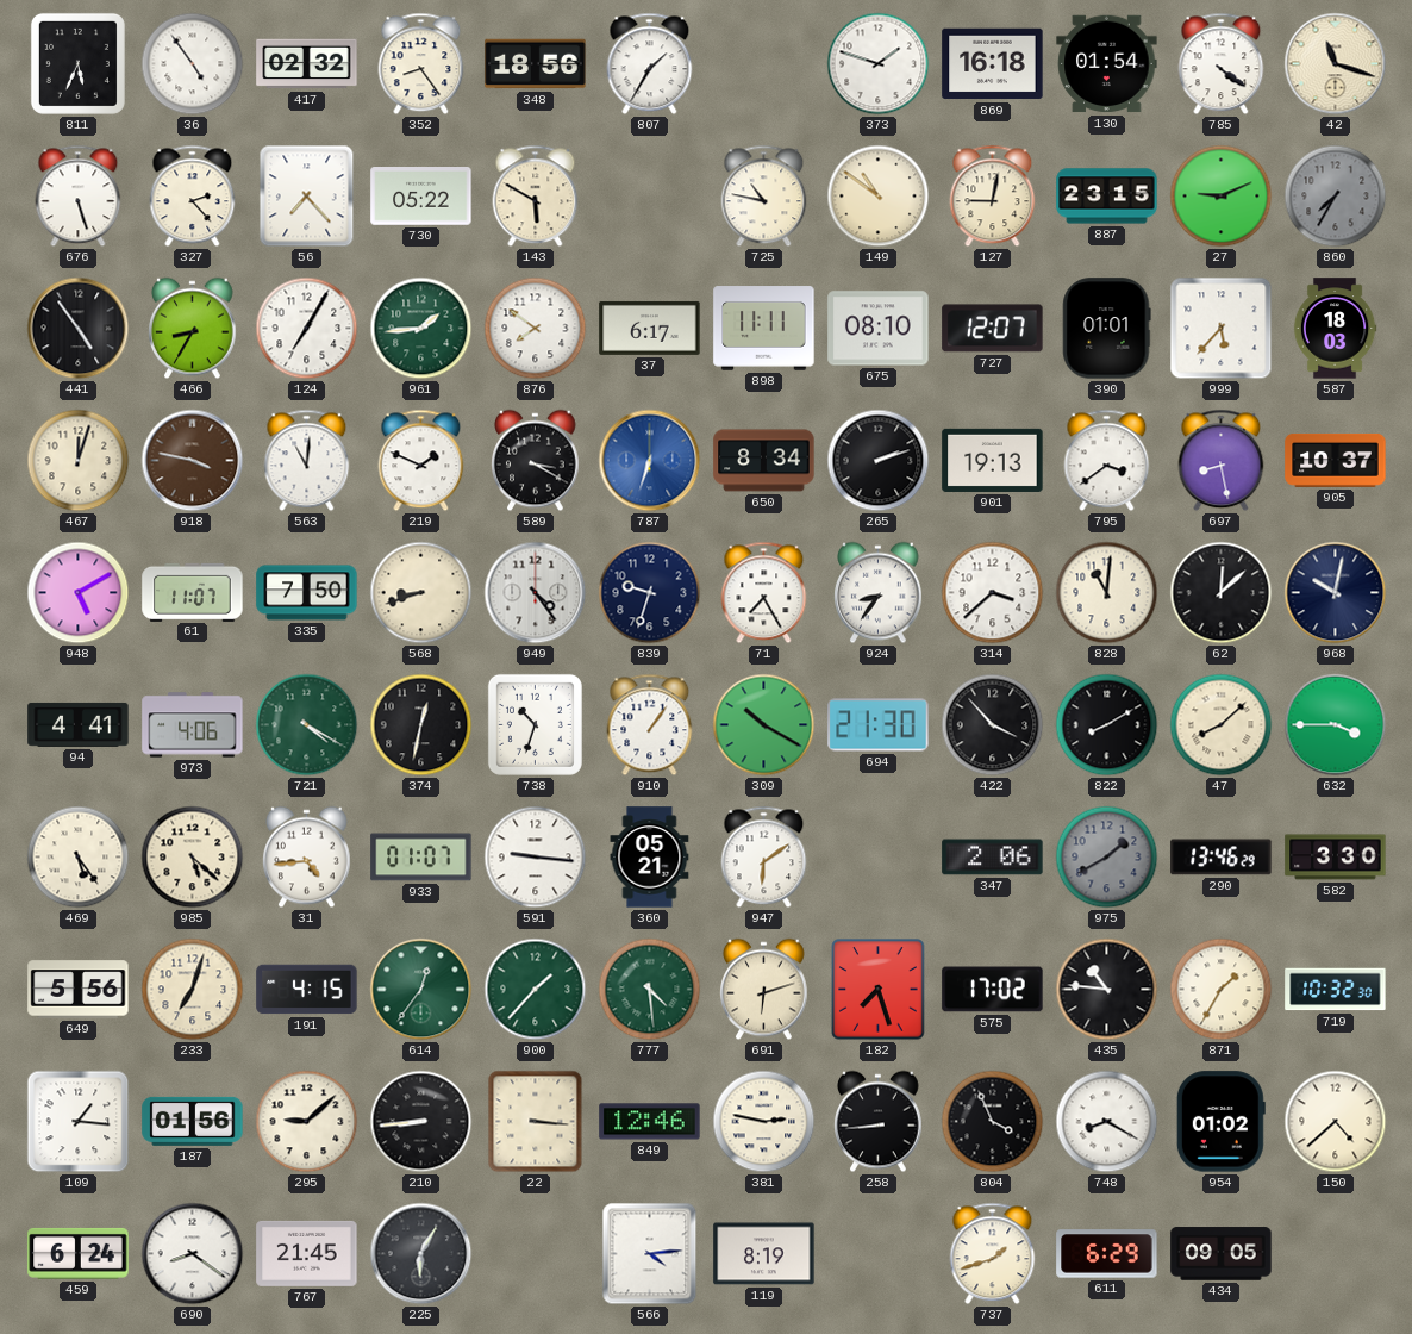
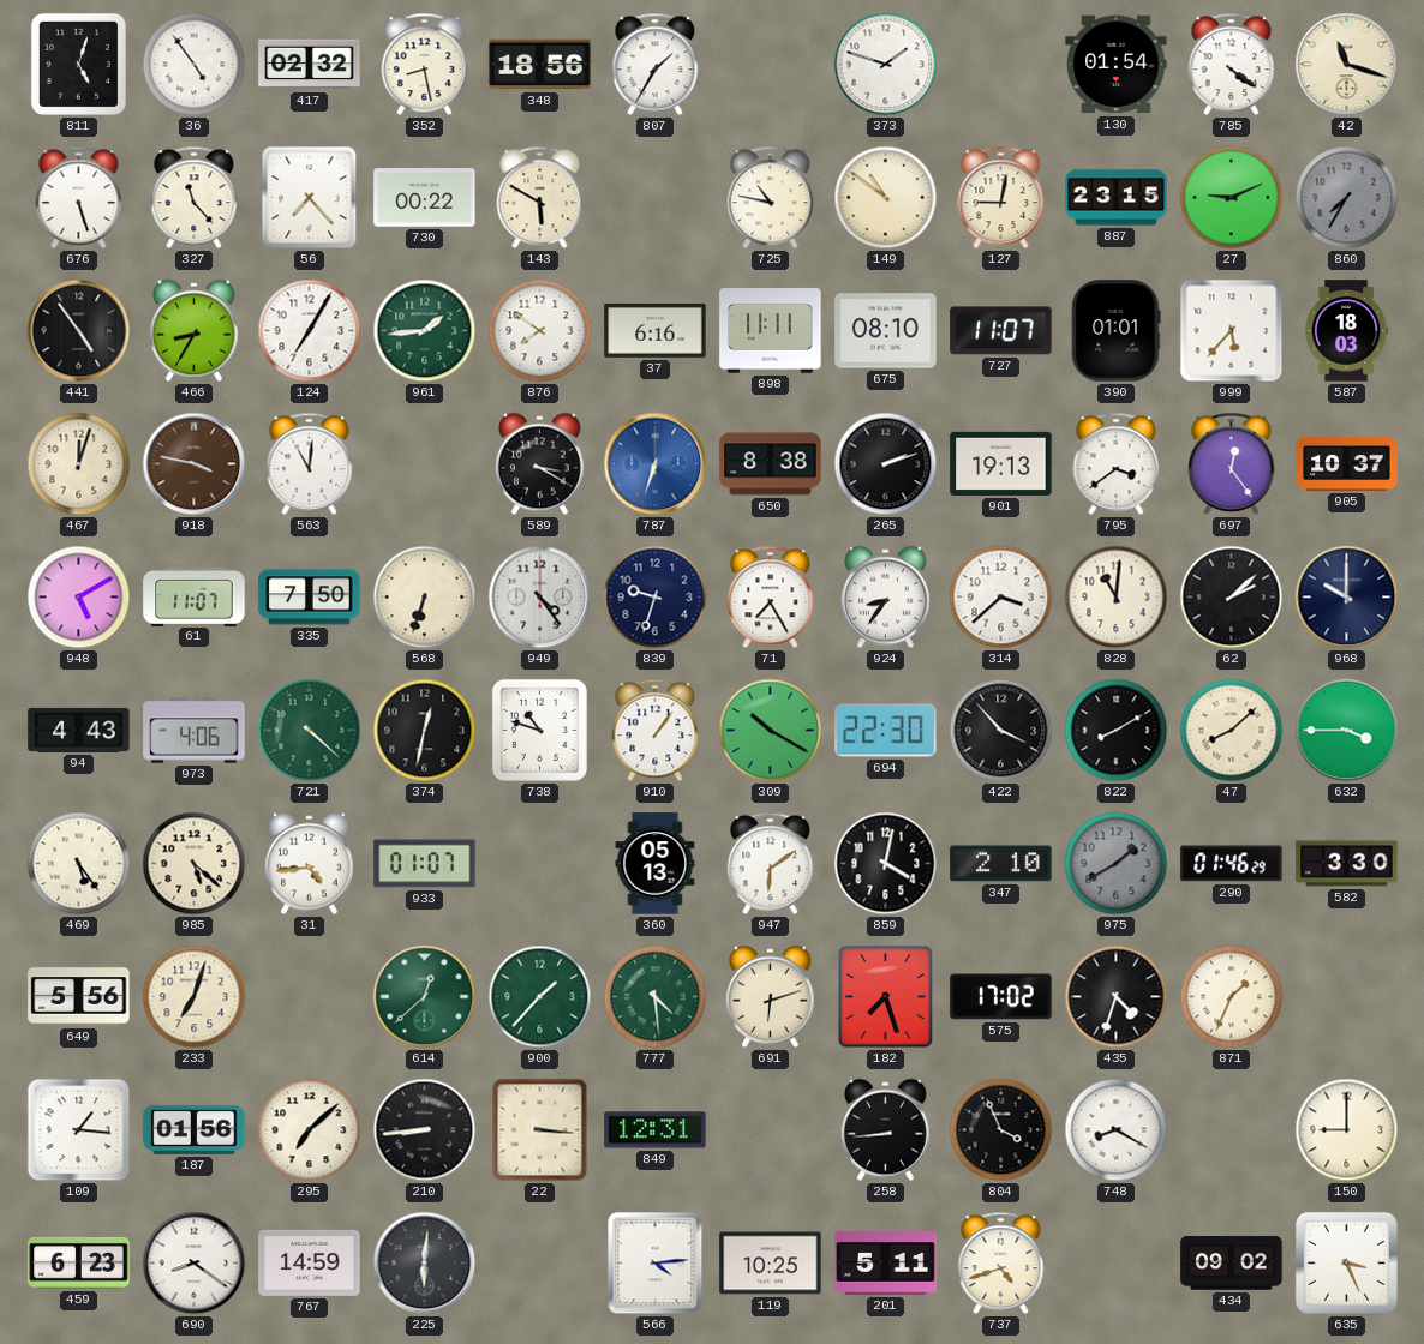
811: 5:34 -> 5:03
352: 8:24 -> 8:28
869: 16:18 -> none
327: 2:23 -> 11:23
730: 05:22 -> 00:22
37: 6:17 -> 6:16
727: 12:07 -> 11:07
219: 1:49 -> none
650: 8:34 -> 8:38
697: 8:28 -> 12:24
568: 8:42 -> 6:33
62: 12:08 -> 2:08
968: 10:02 -> 10:00
94: 4:41 -> 4:43
721: 4:20 -> 4:22
738: 10:33 -> 10:48
694: 21:30 -> 22:30
591: 9:16 -> none
360: 05:21 -> 05:13
859: none -> 4:02
347: 2:06 -> 2:10
290: 13:46 -> 01:46
191: 4:15 -> none
614: 12:36 -> 12:38
435: 10:46 -> 4:33
871: 1:35 -> 1:34
719: 10:32 -> none
295: 9:08 -> 7:08
849: 12:46 -> 12:31
381: 2:47 -> none
954: 01:02 -> none
150: 4:38 -> 9:00
459: 6:24 -> 6:23
767: 21:45 -> 14:59
225: 6:05 -> 6:01
119: 8:19 -> 10:25
201: none -> 5:11
737: 1:42 -> 4:42
611: 6:29 -> none
434: 09:05 -> 09:02
635: none -> 3:26
